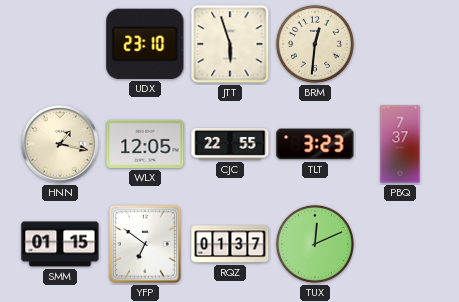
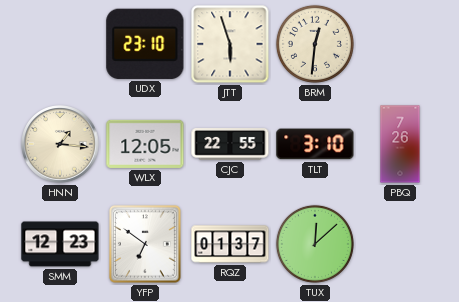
HNN: 1:17 -> 1:16
TLT: 3:23 -> 3:10
PBQ: 7:37 -> 7:26
SMM: 01:15 -> 12:23
TUX: 12:11 -> 12:08
